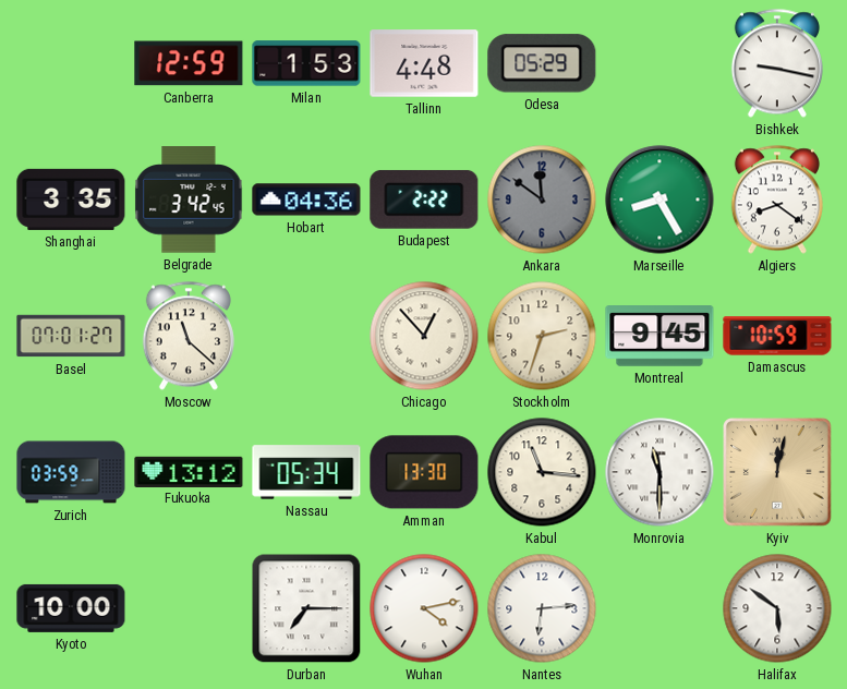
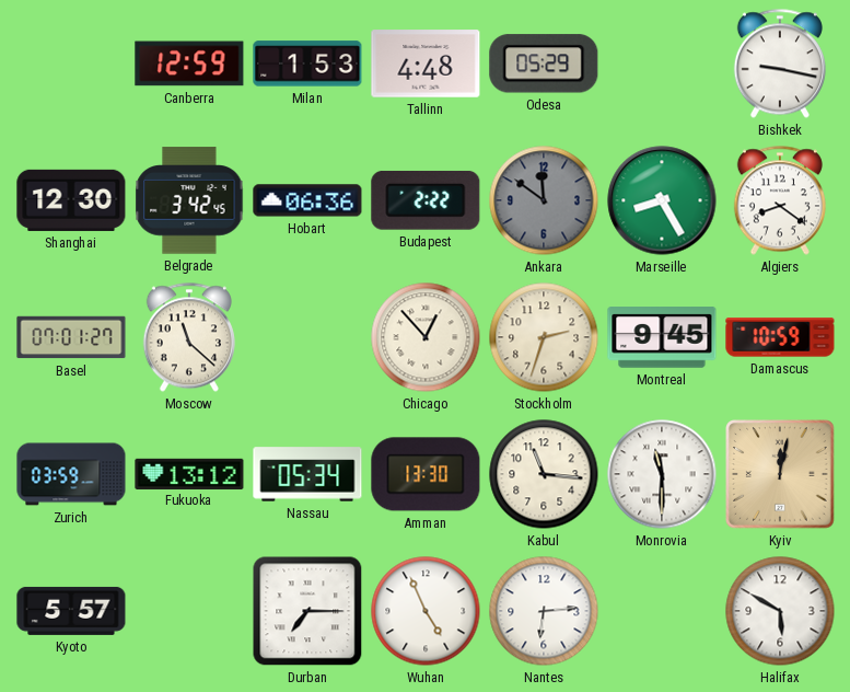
Shanghai: 3:35 -> 12:30
Hobart: 04:36 -> 06:36
Kyoto: 10:00 -> 5:57
Wuhan: 4:13 -> 4:56
Halifax: 5:51 -> 5:50
